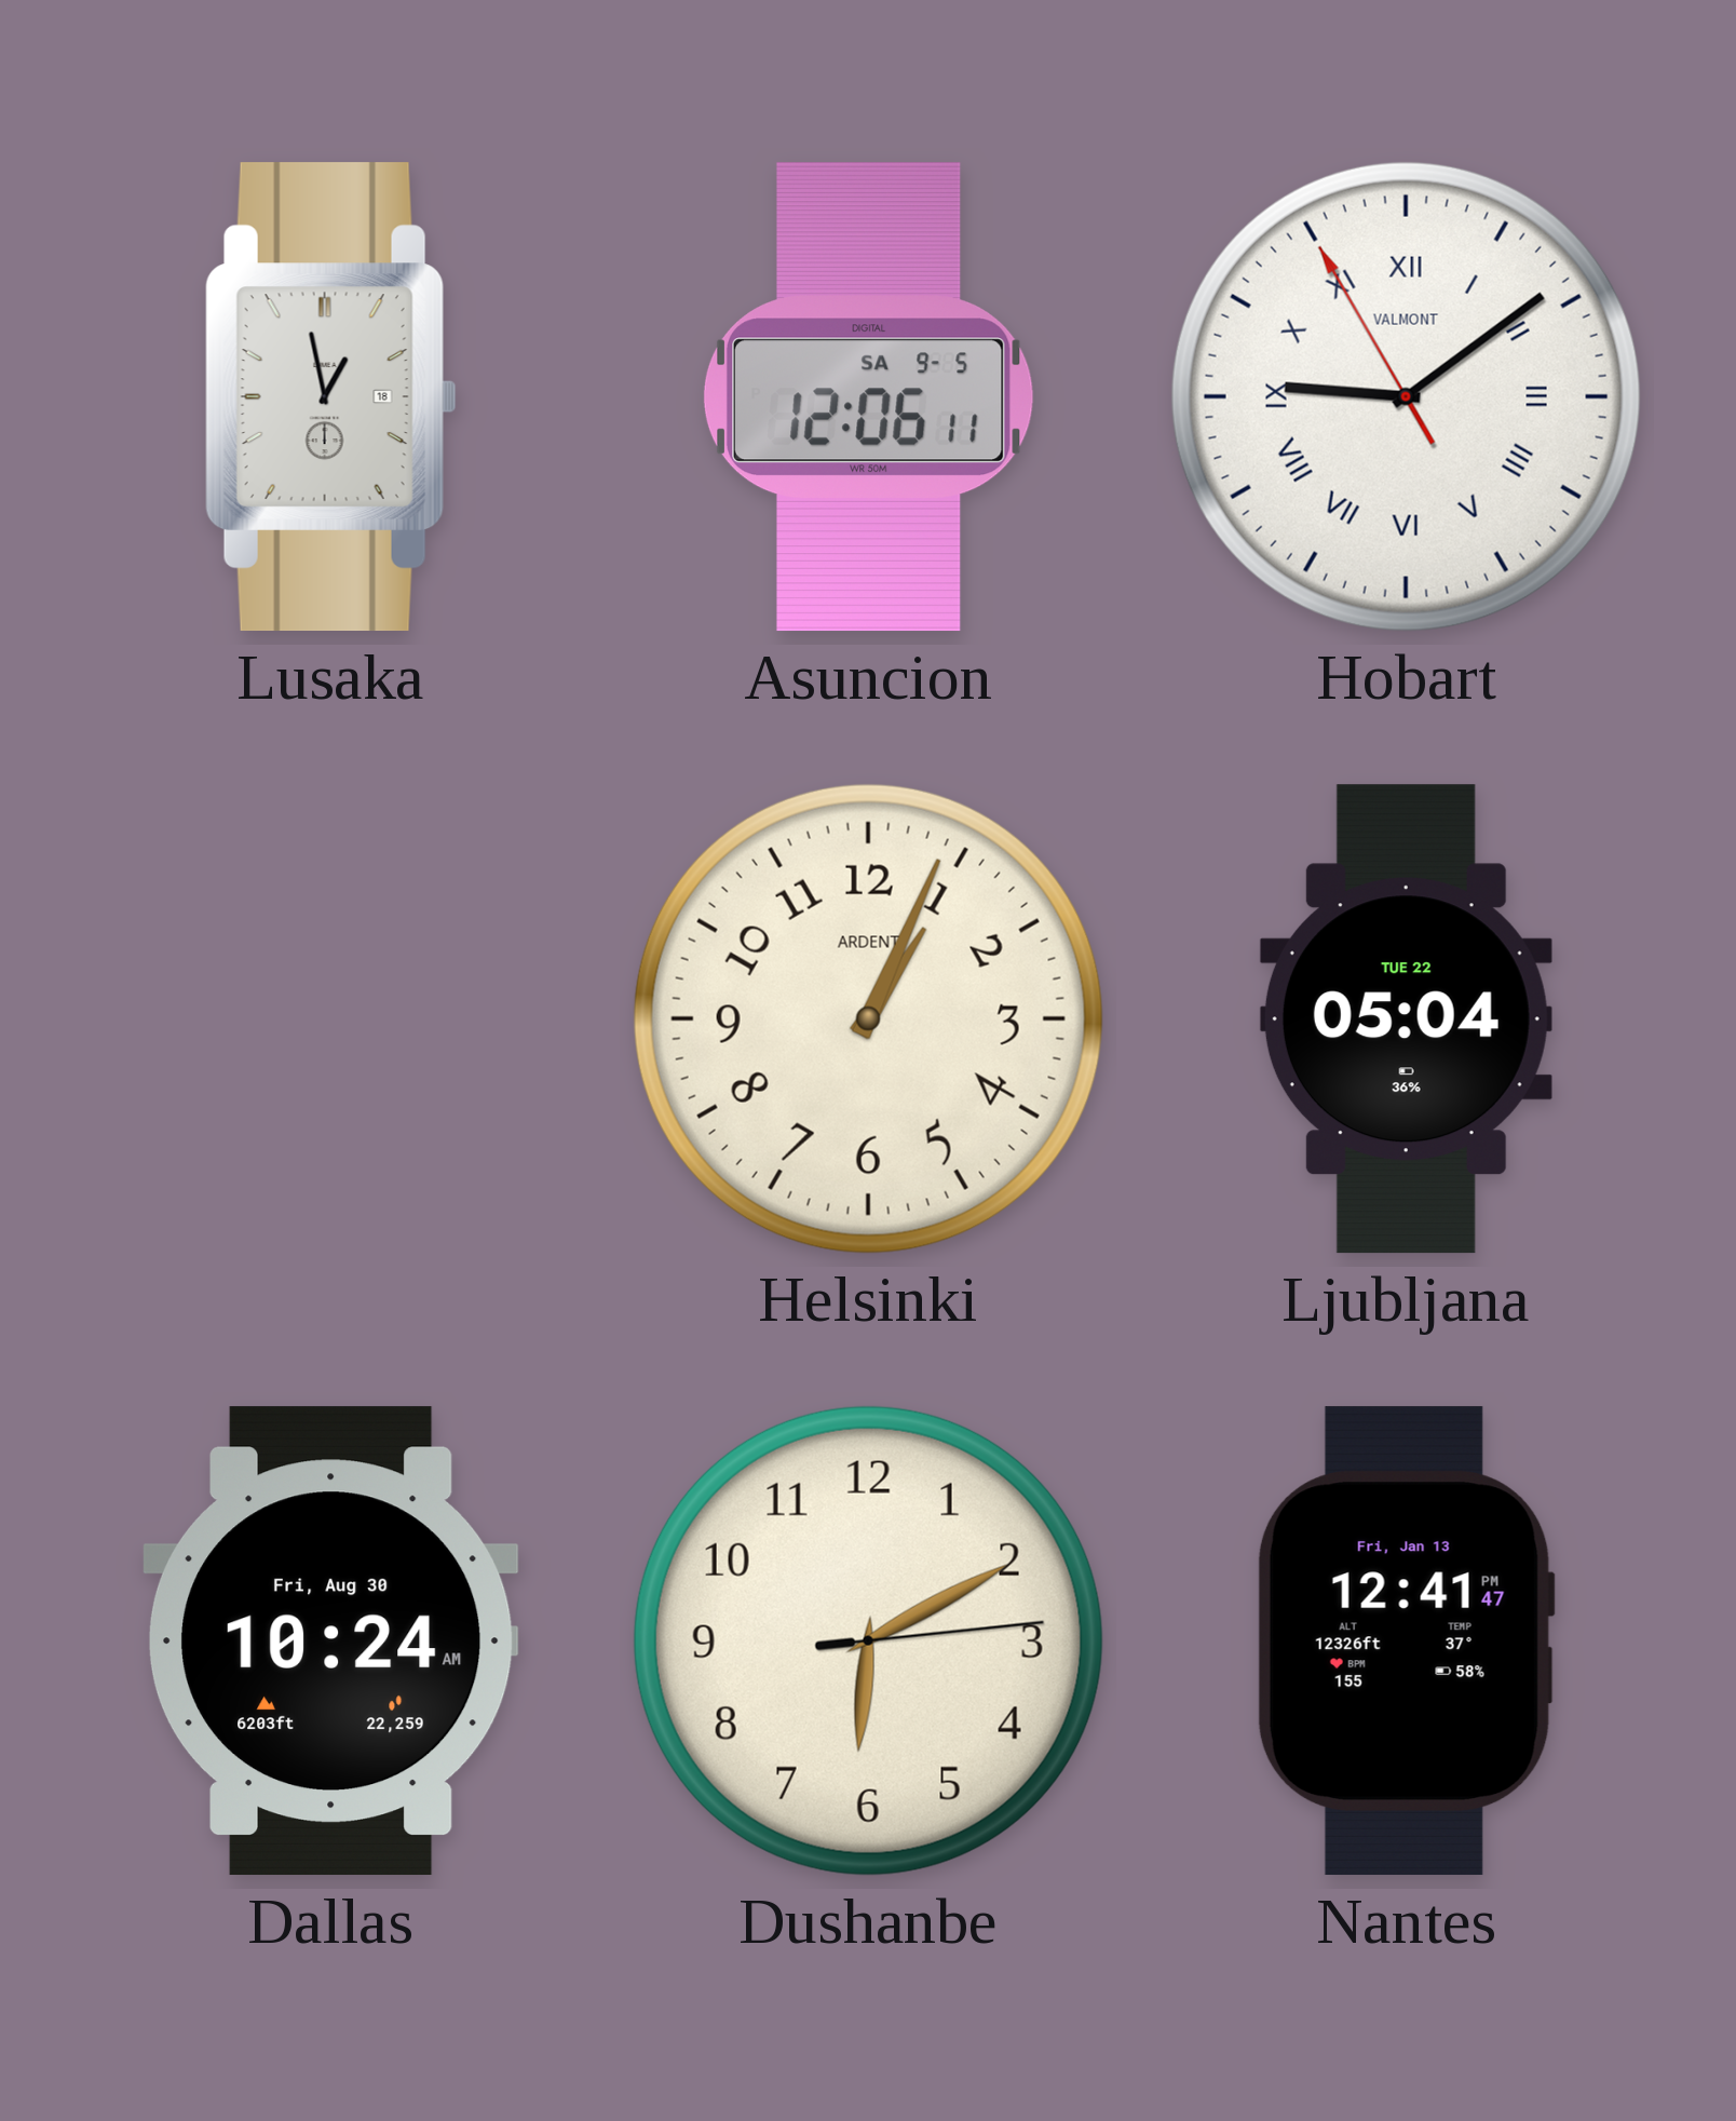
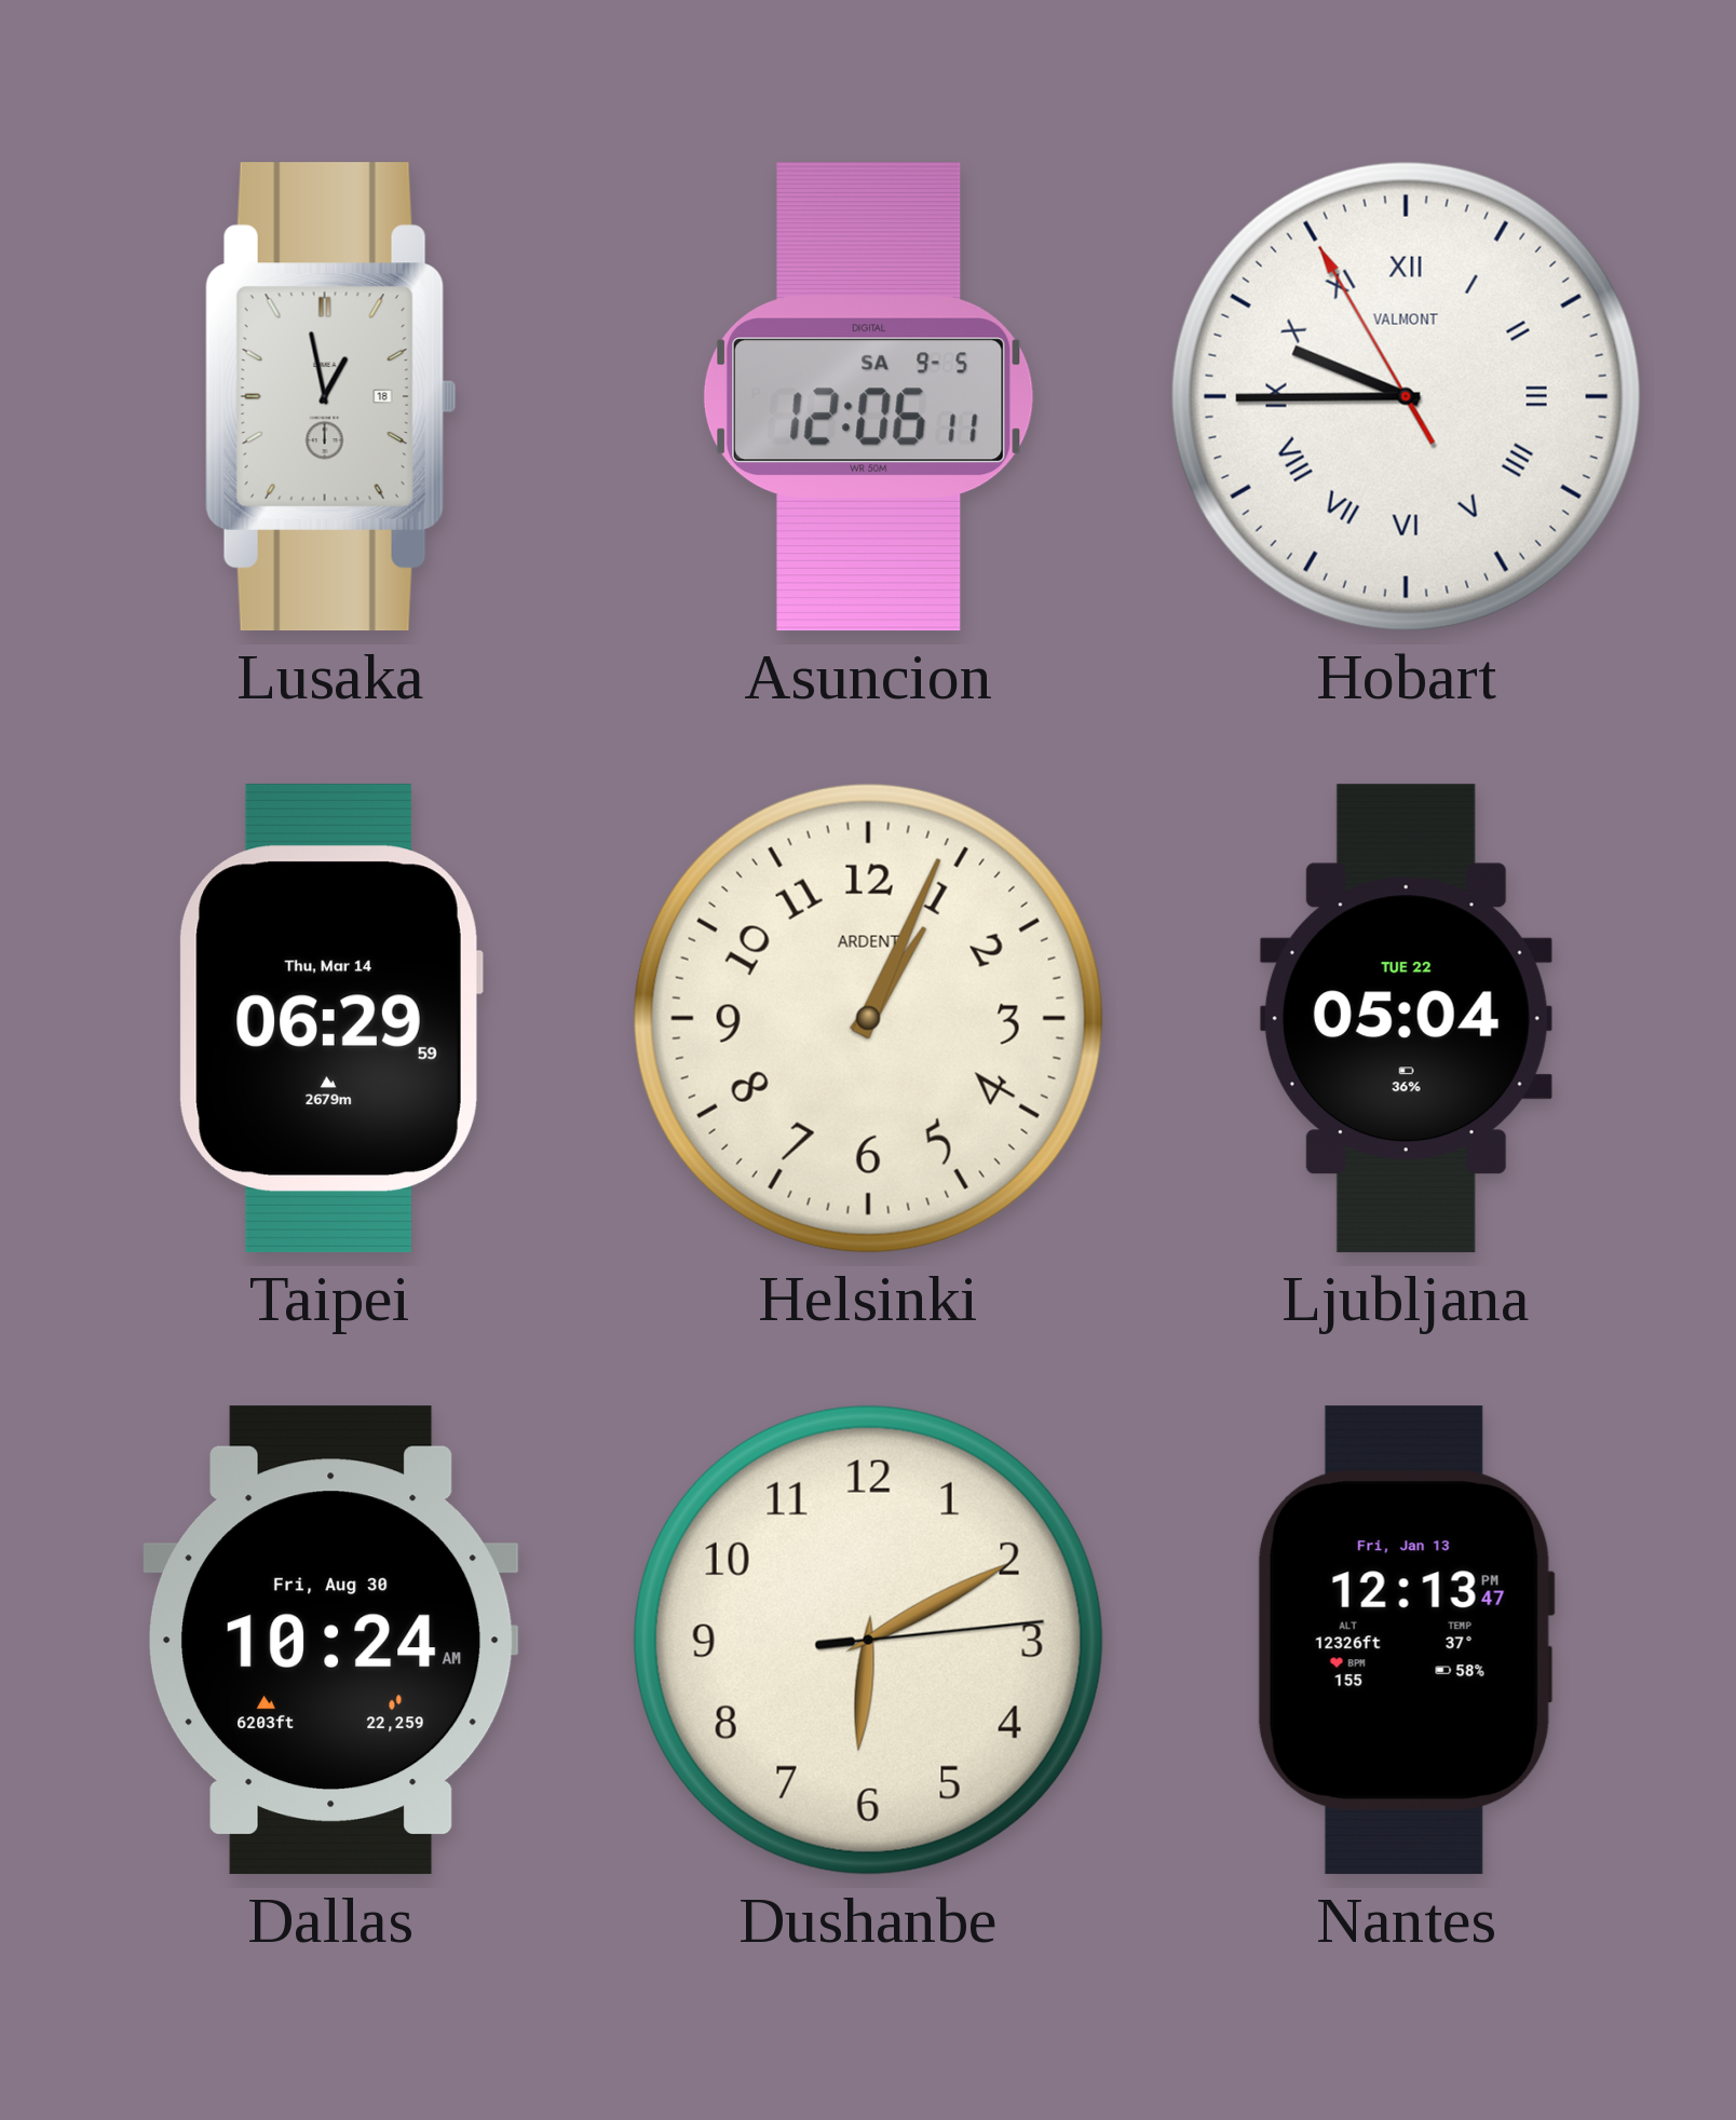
Hobart: 9:08 -> 9:44
Taipei: none -> 06:29
Nantes: 12:41 -> 12:13
